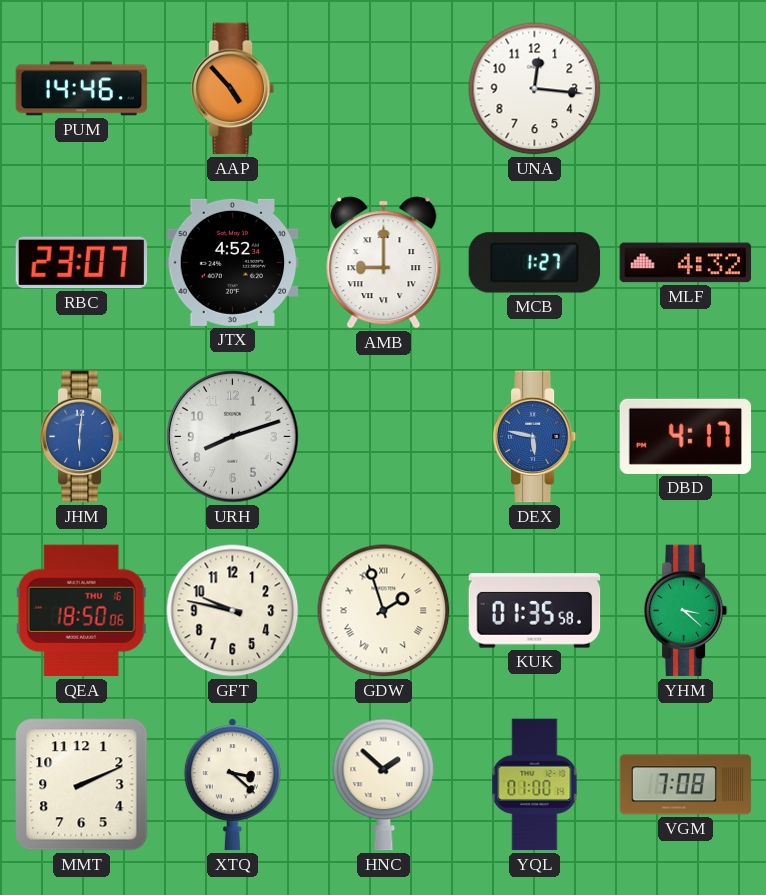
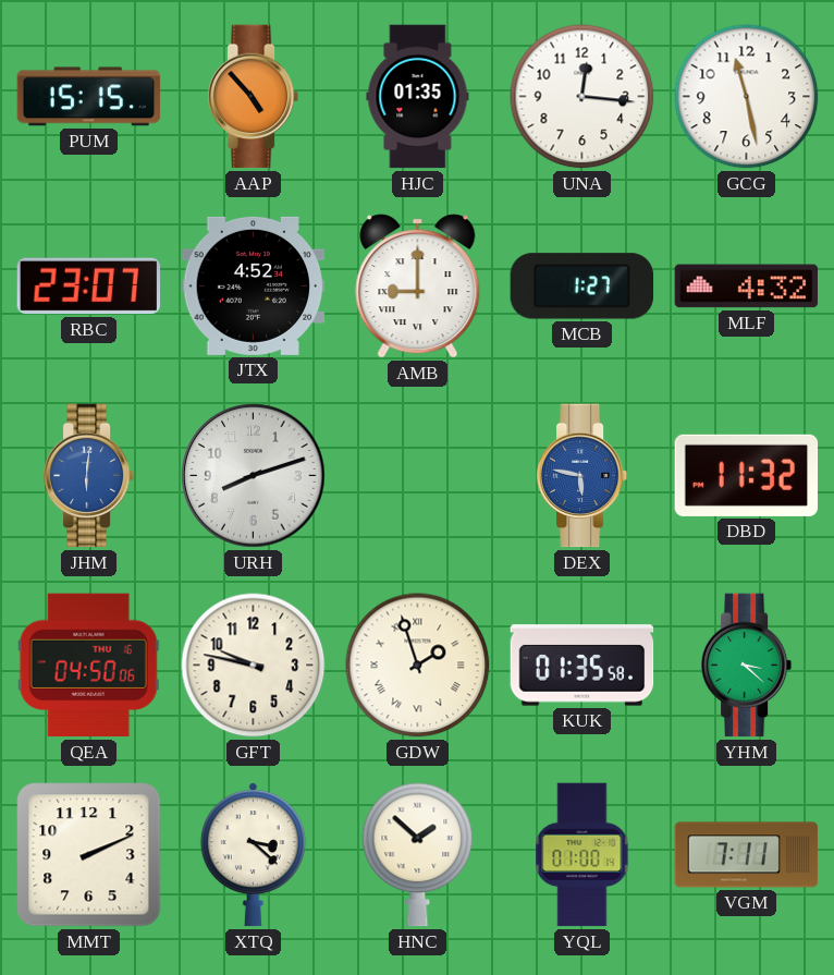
PUM: 14:46 -> 15:15
HJC: none -> 01:35
GCG: none -> 11:28
DBD: 4:17 -> 11:32
QEA: 18:50 -> 04:50
VGM: 7:08 -> 7:11
